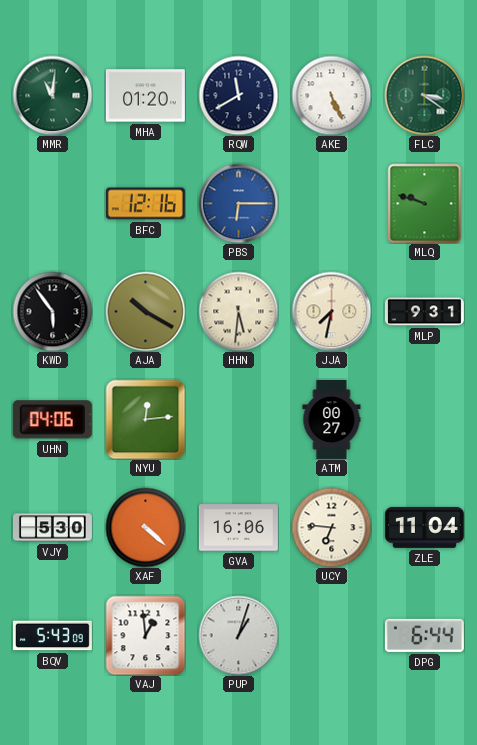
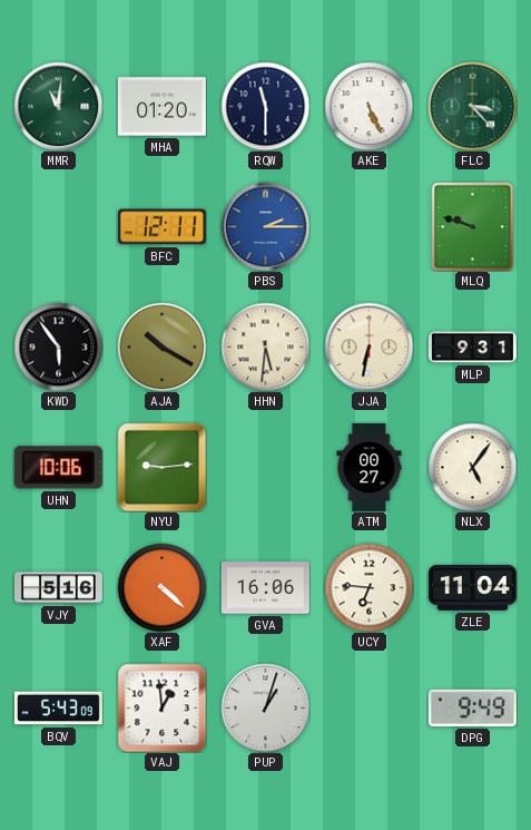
RQW: 11:40 -> 11:30
FLC: 3:21 -> 3:23
BFC: 12:16 -> 12:11
PBS: 6:15 -> 2:15
JJA: 7:32 -> 6:32
UHN: 04:06 -> 10:06
NYU: 12:14 -> 9:14
NLX: none -> 5:06
VJY: 5:30 -> 5:16
DPG: 6:44 -> 9:49
